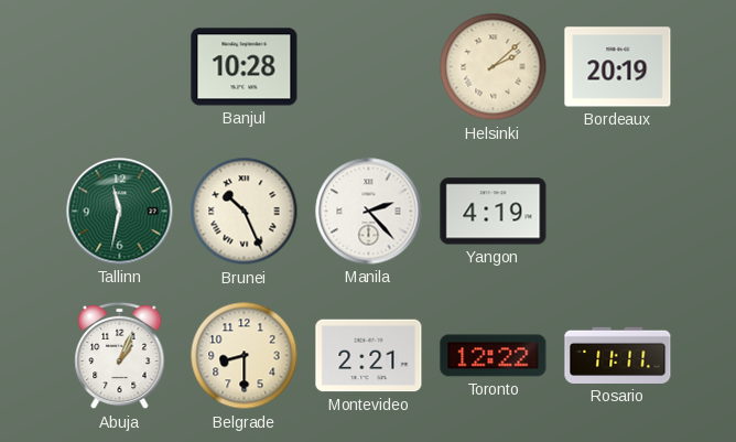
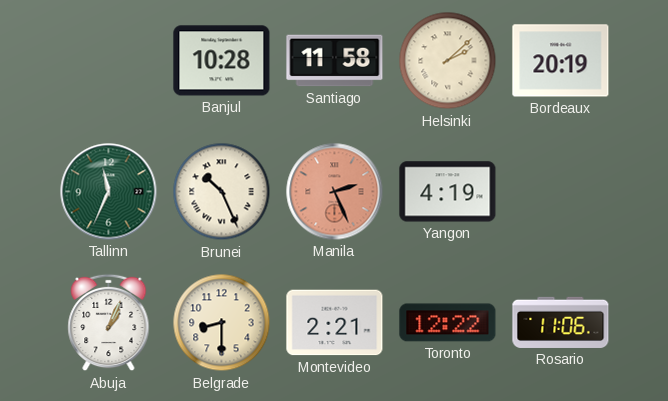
Santiago: none -> 11:58
Tallinn: 11:32 -> 11:34
Manila: 2:23 -> 2:26
Manila dial: white -> salmon
Rosario: 11:11 -> 11:06
